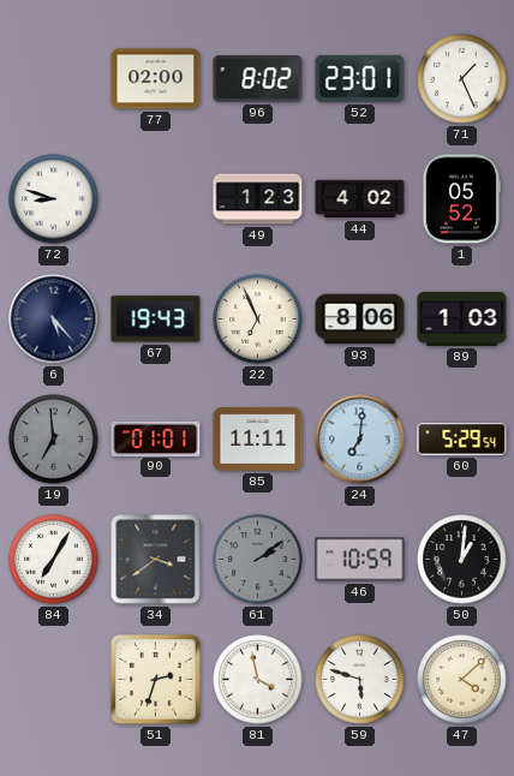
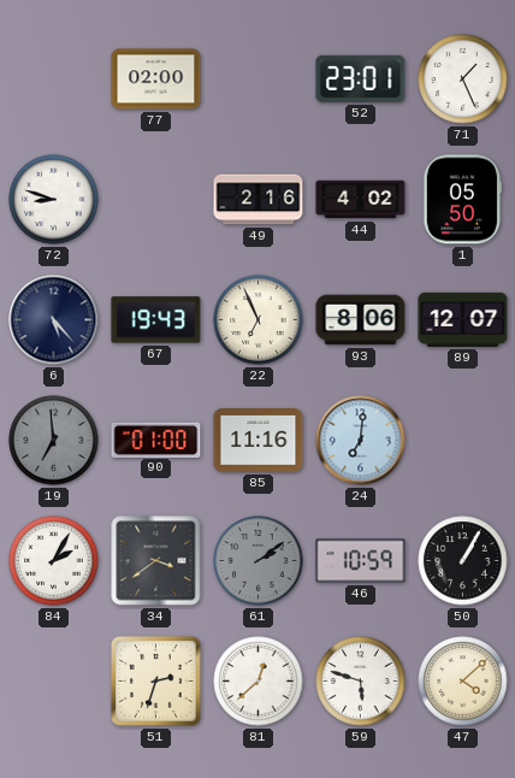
96: 8:02 -> none
49: 1:23 -> 2:16
1: 05:52 -> 05:50
89: 1:03 -> 12:07
90: 01:01 -> 01:00
85: 11:11 -> 11:16
60: 5:29 -> none
84: 7:05 -> 2:05
50: 1:01 -> 1:05
81: 3:58 -> 12:38
